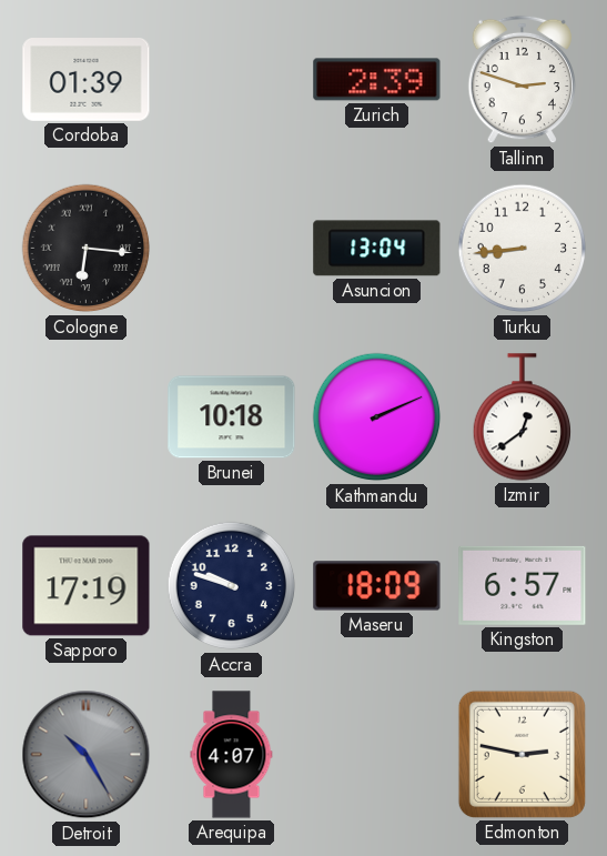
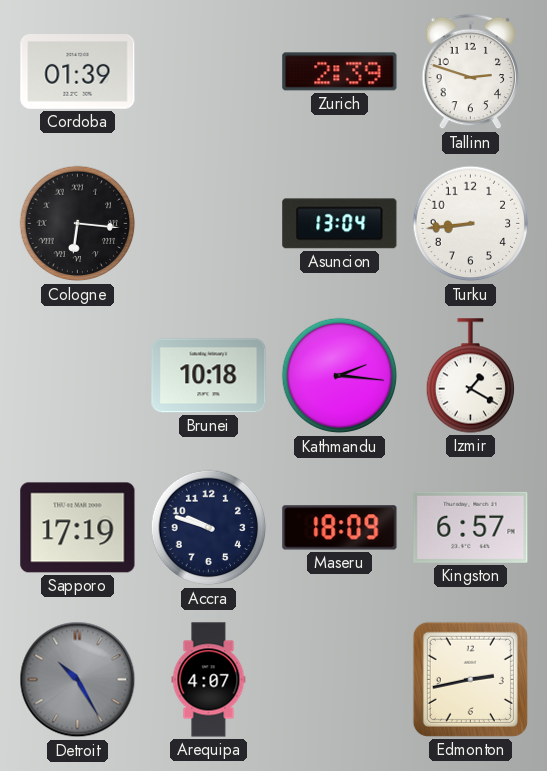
Kathmandu: 2:11 -> 2:16
Izmir: 12:39 -> 1:20
Edmonton: 2:47 -> 2:43
